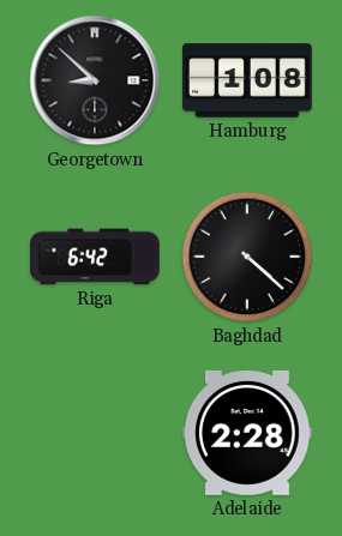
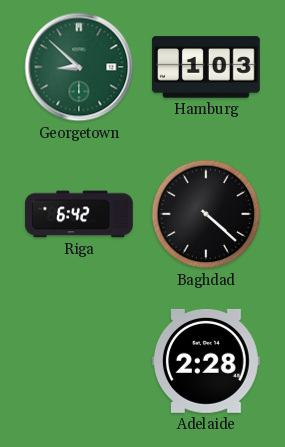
Georgetown dial: black -> green
Hamburg: 1:08 -> 1:03
